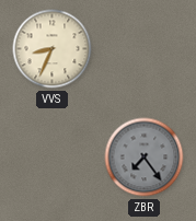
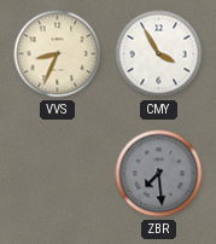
CMY: none -> 3:55
ZBR: 7:24 -> 7:29
